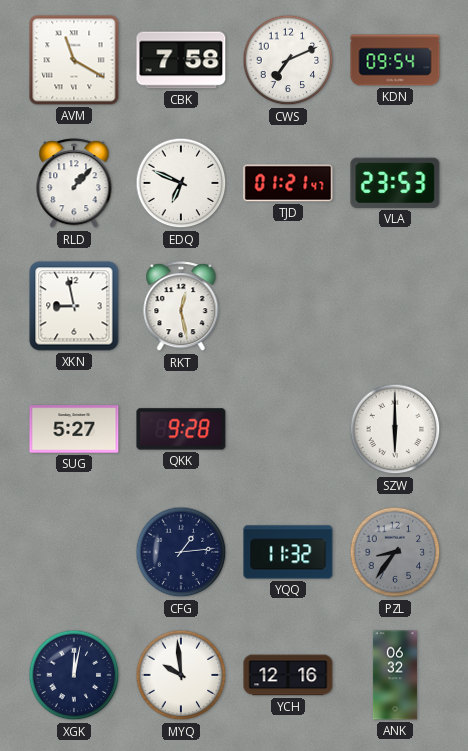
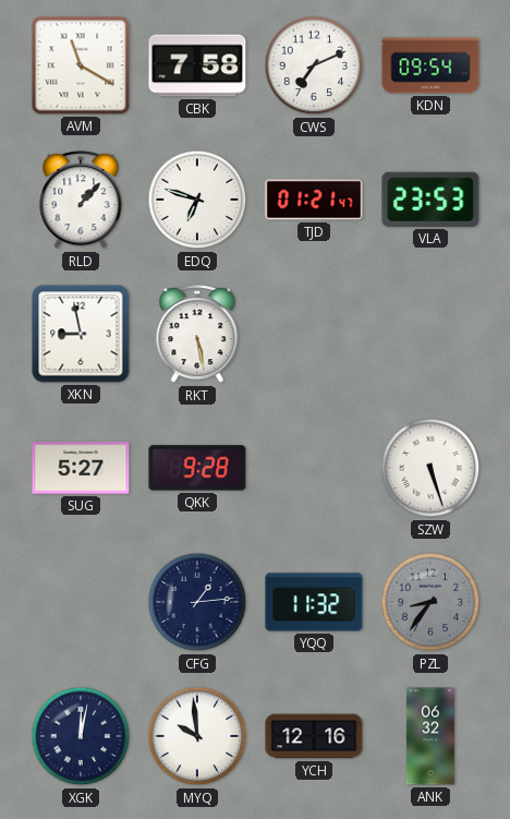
EDQ: 6:49 -> 6:48
RKT: 12:28 -> 5:28
SZW: 6:00 -> 5:27
